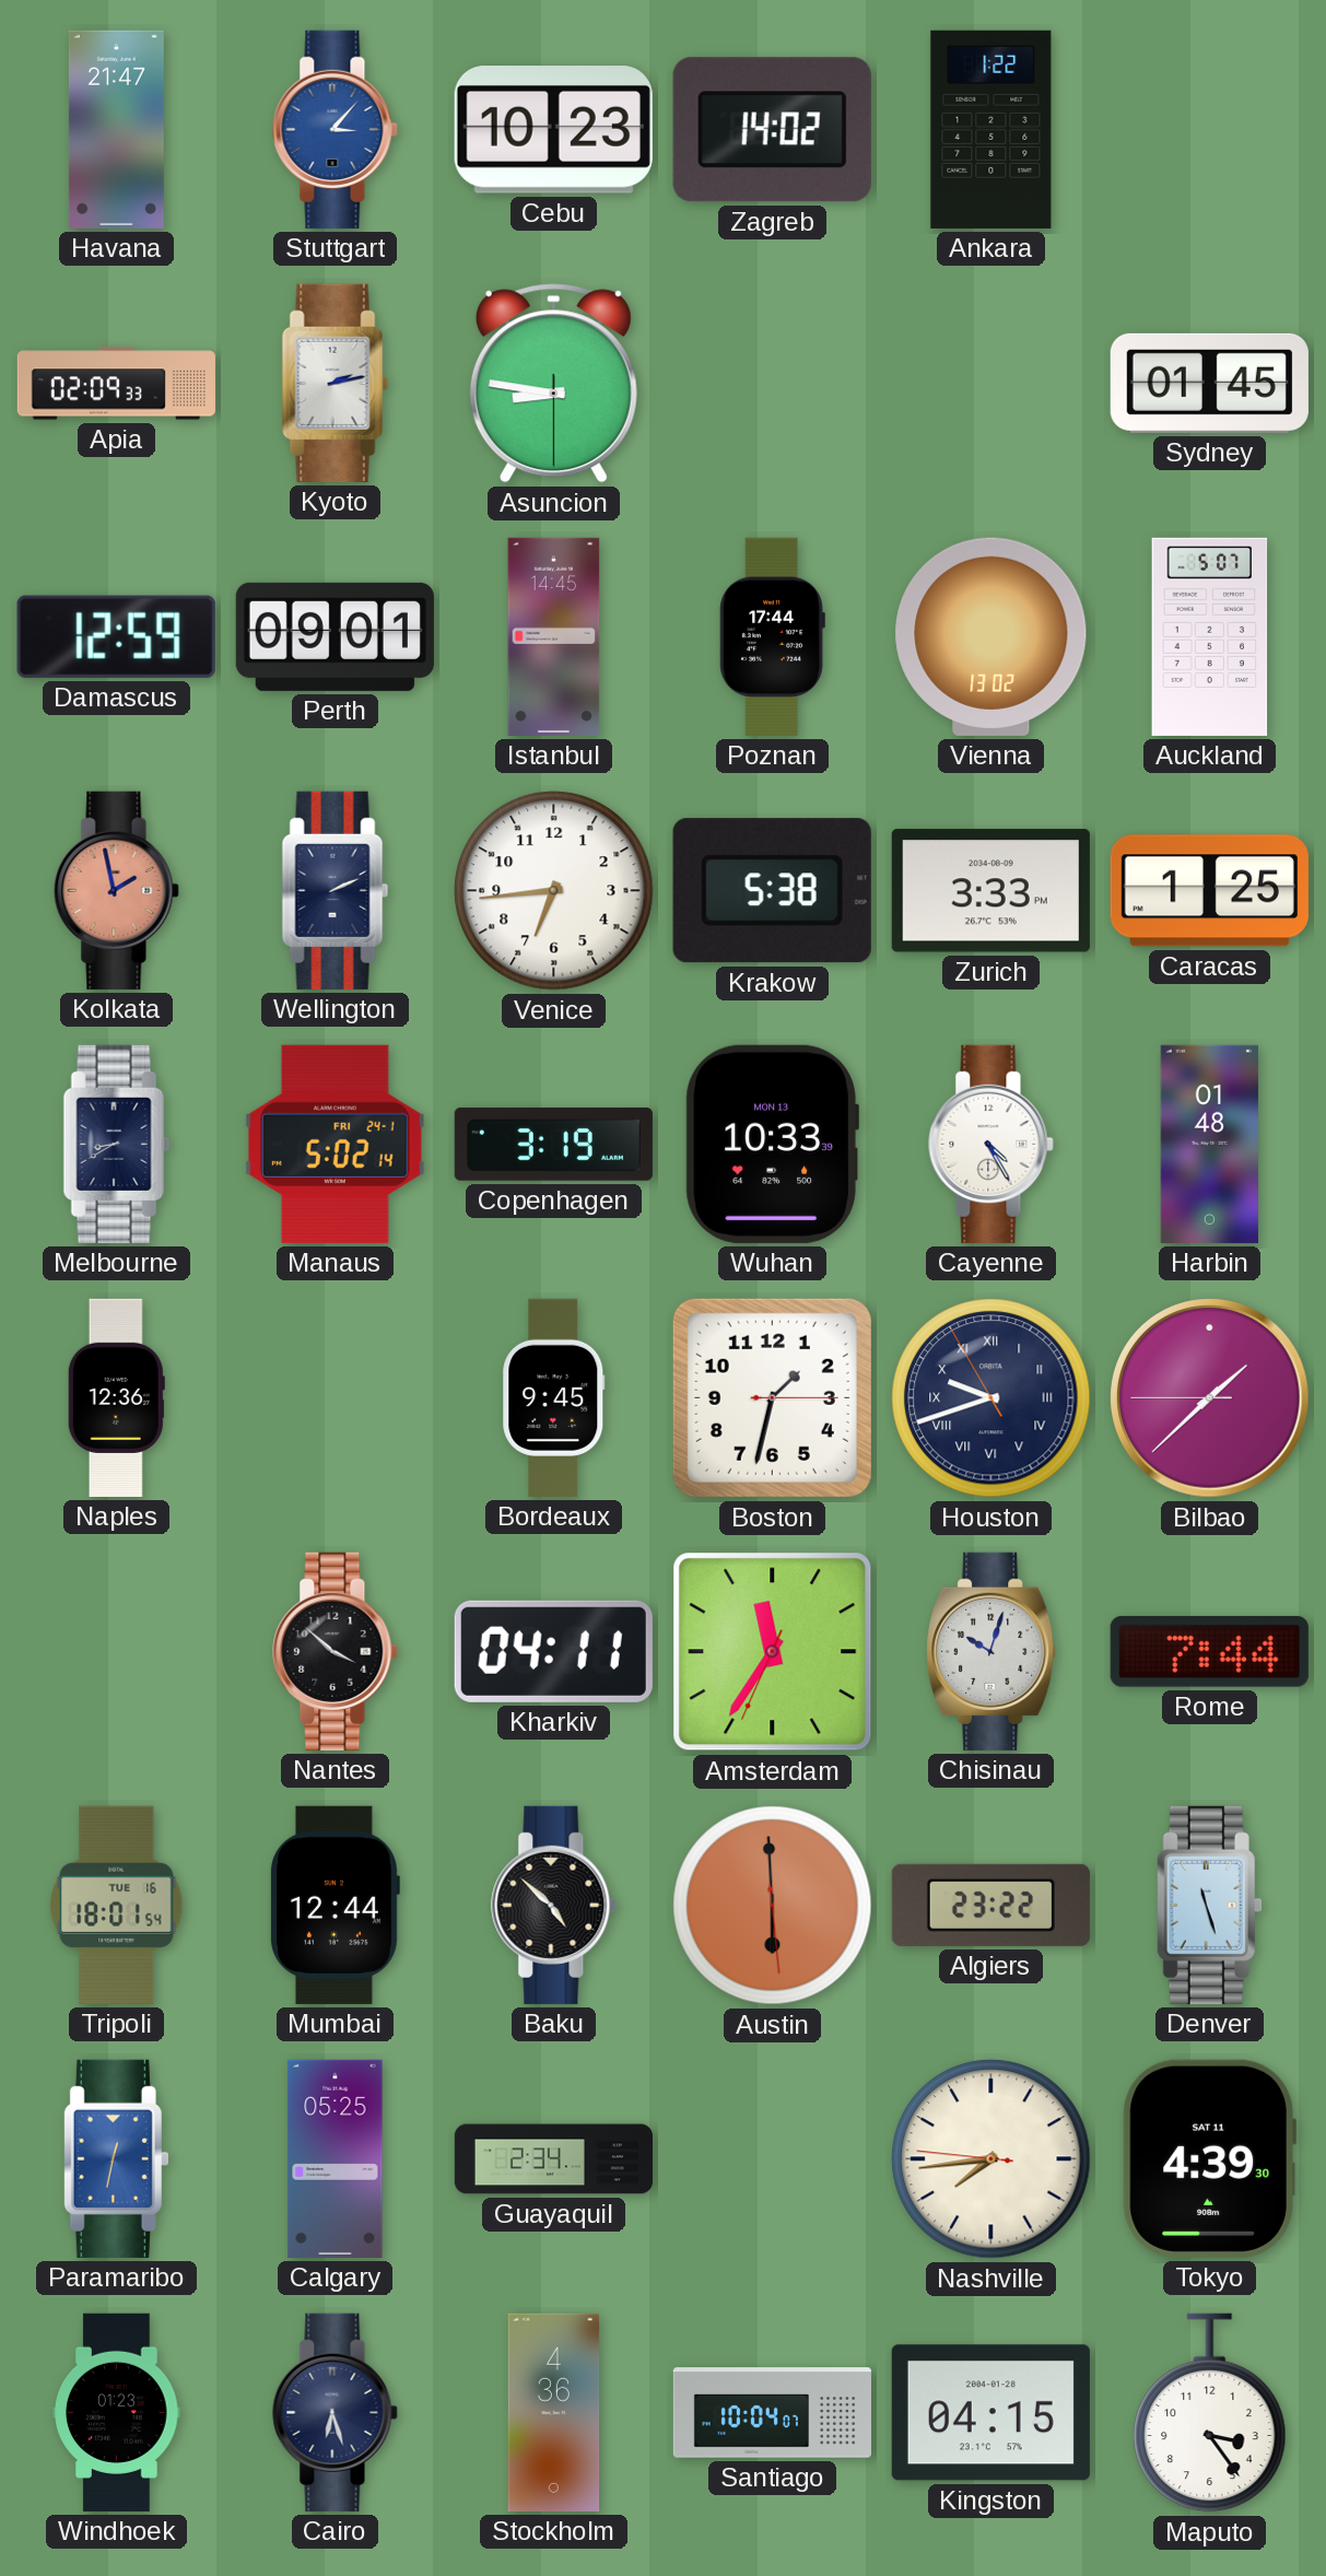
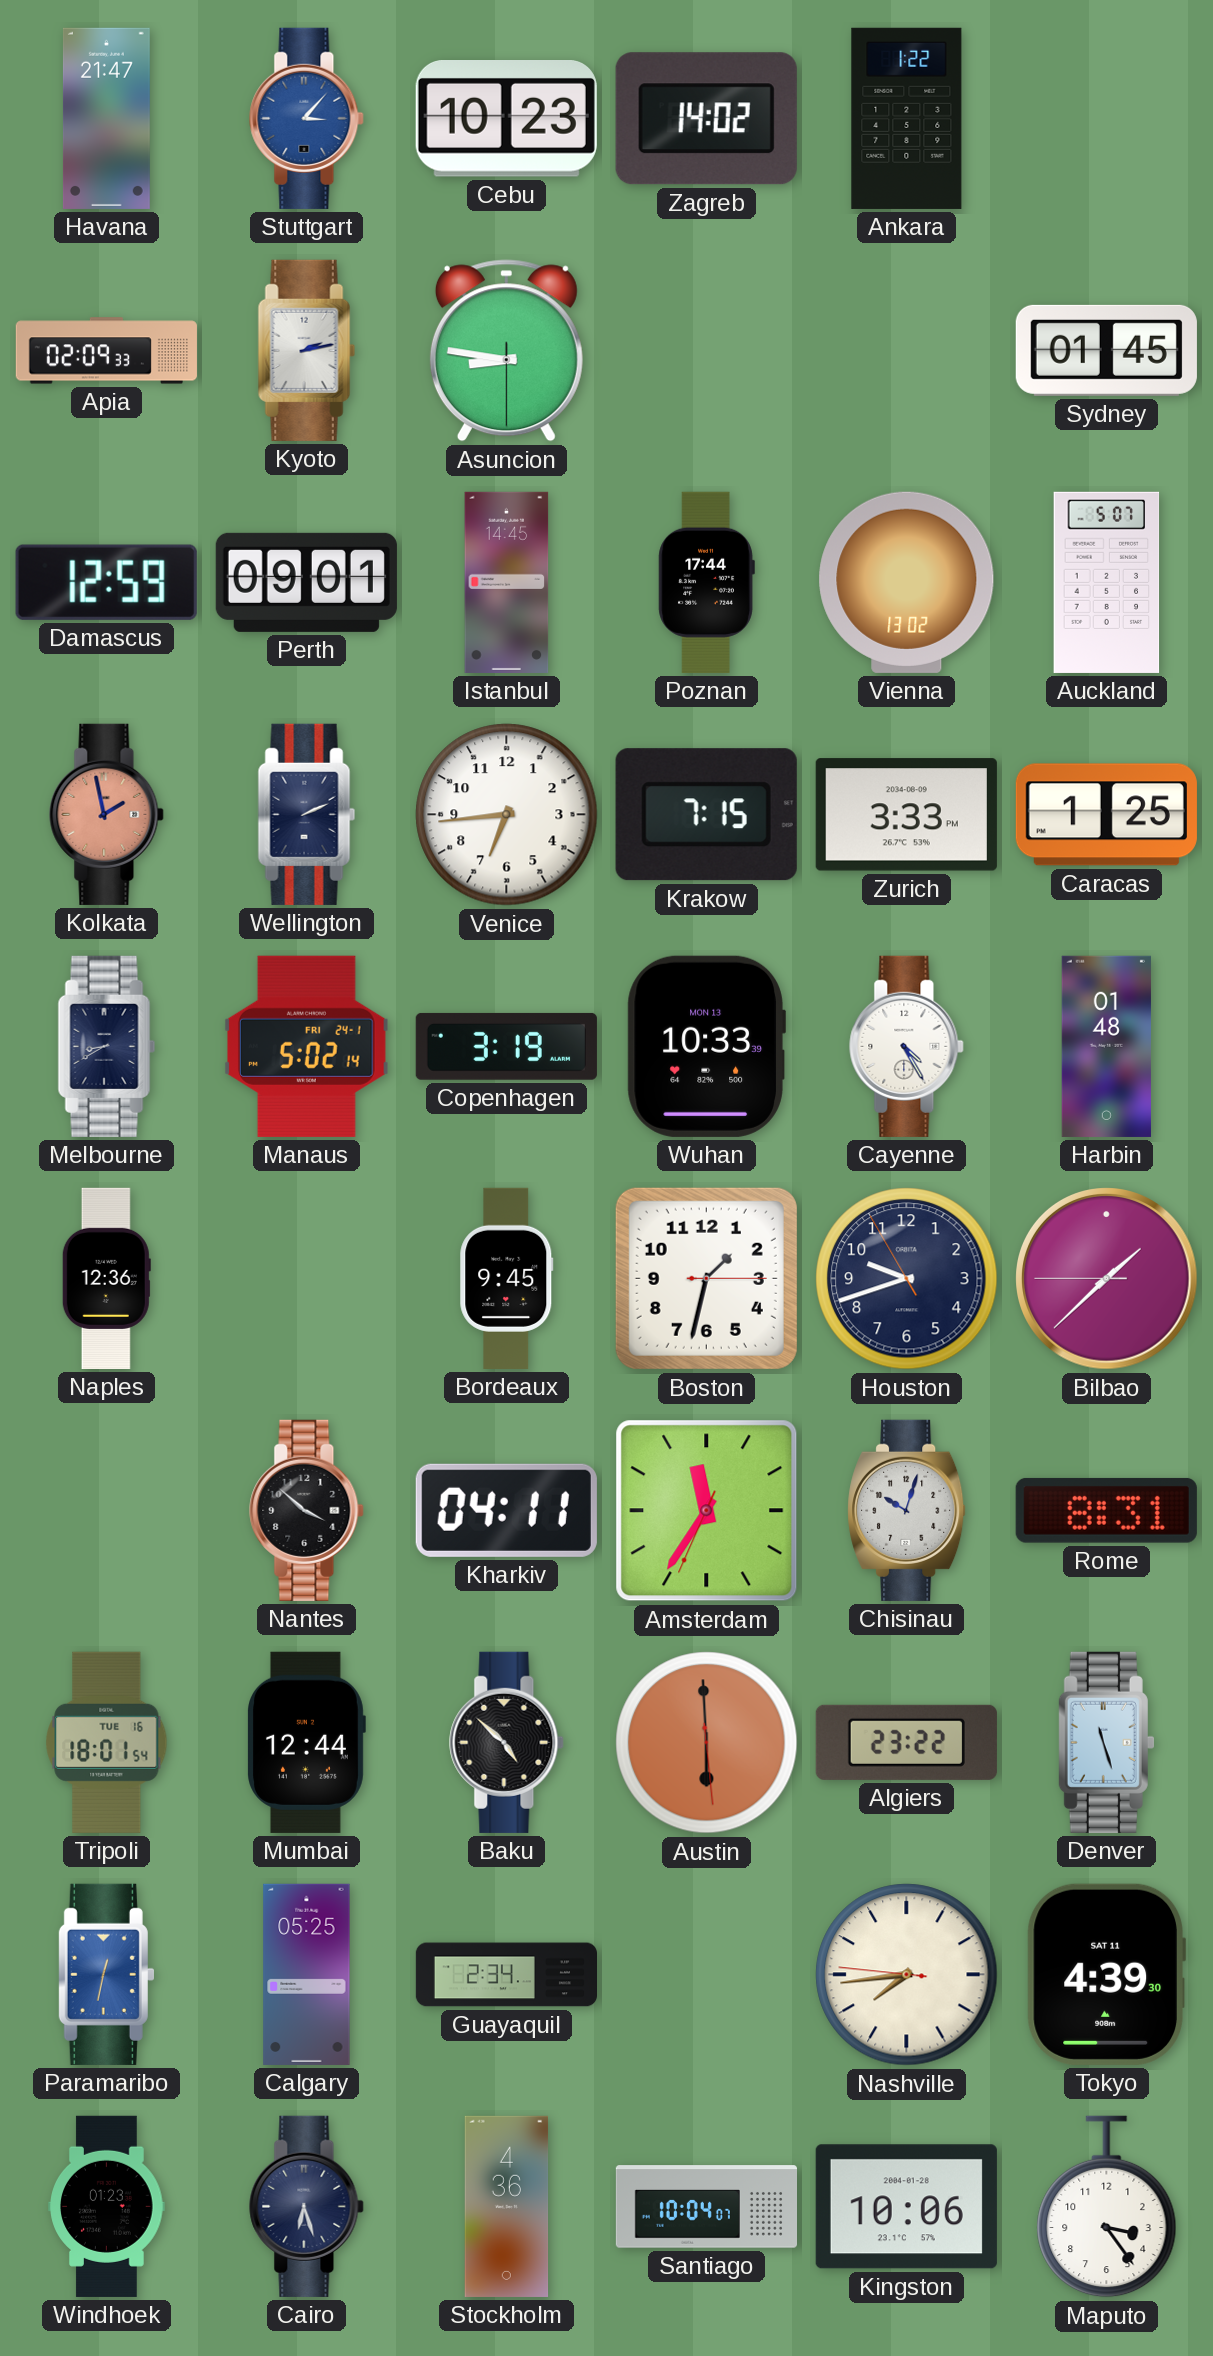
Krakow: 5:38 -> 7:15
Houston numerals: Roman -> Arabic
Rome: 7:44 -> 8:31
Kingston: 04:15 -> 10:06
